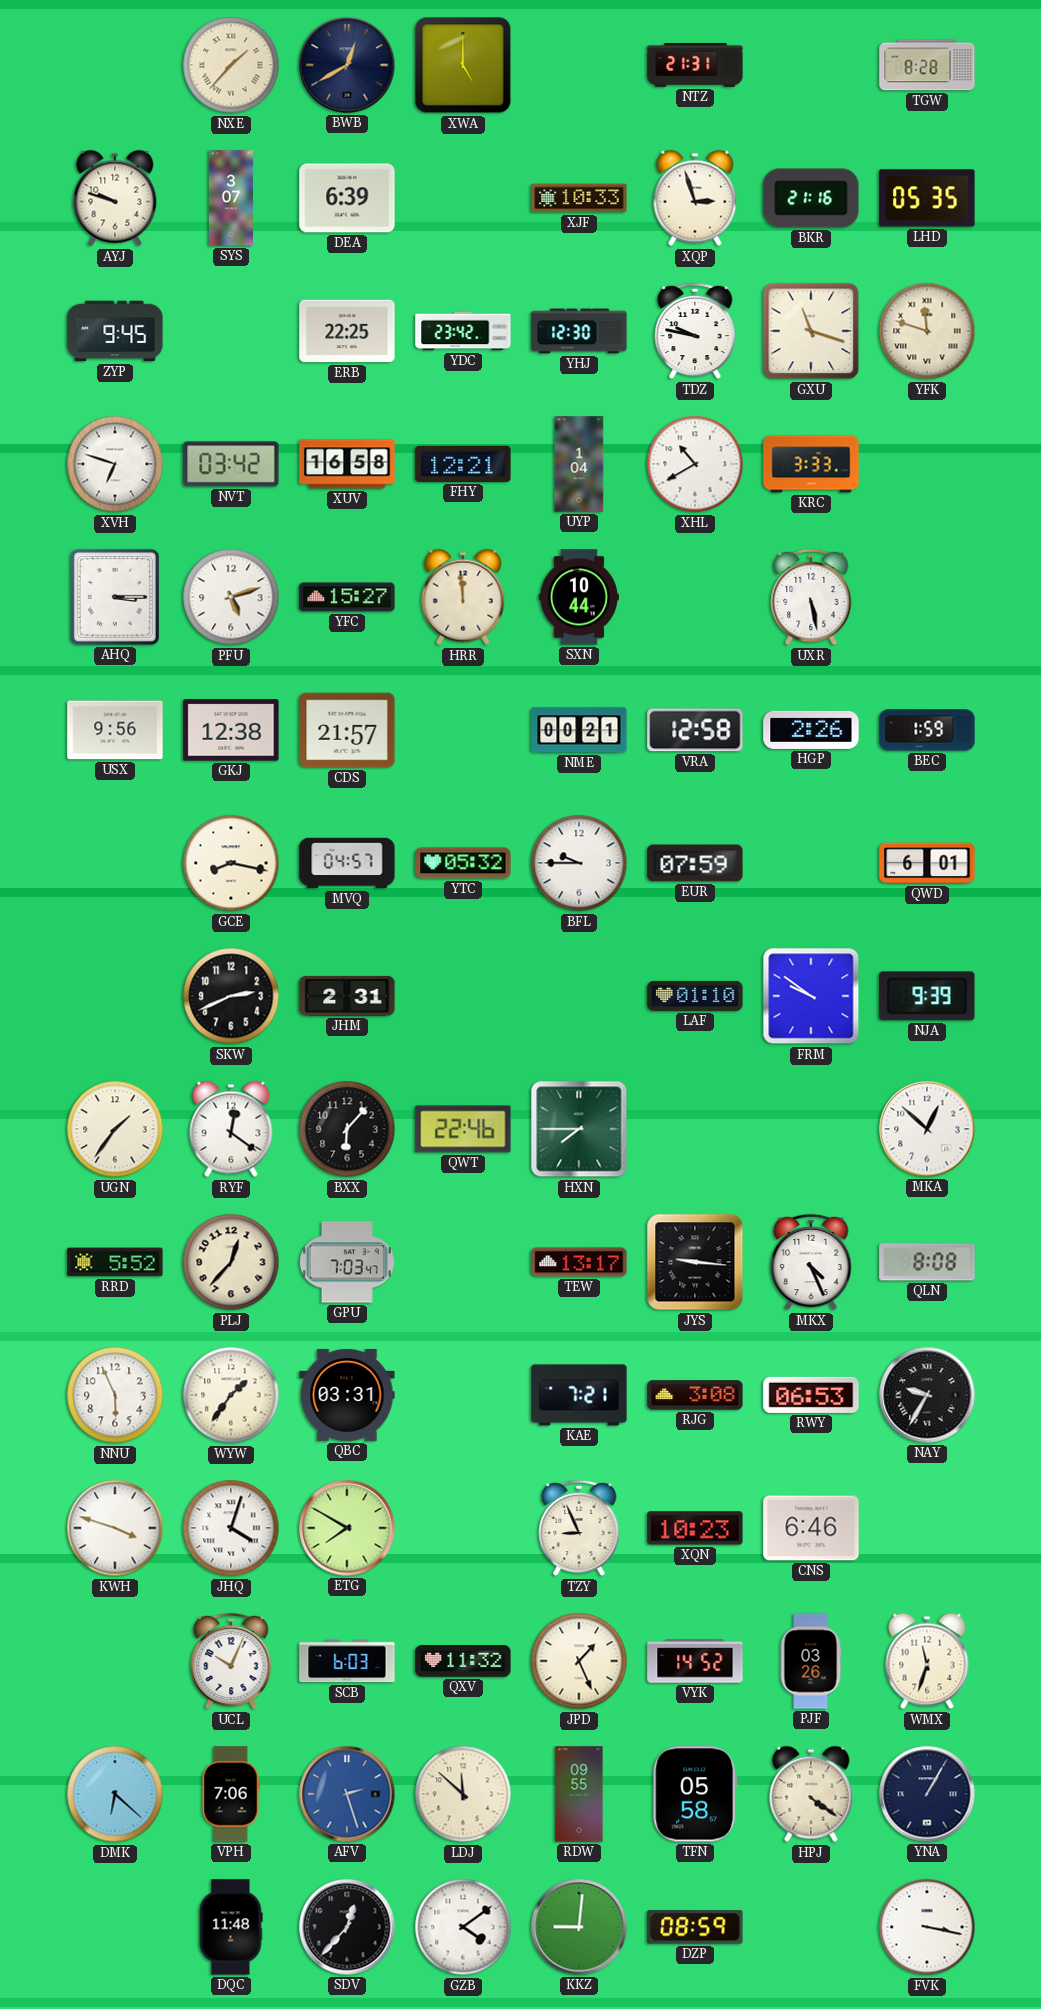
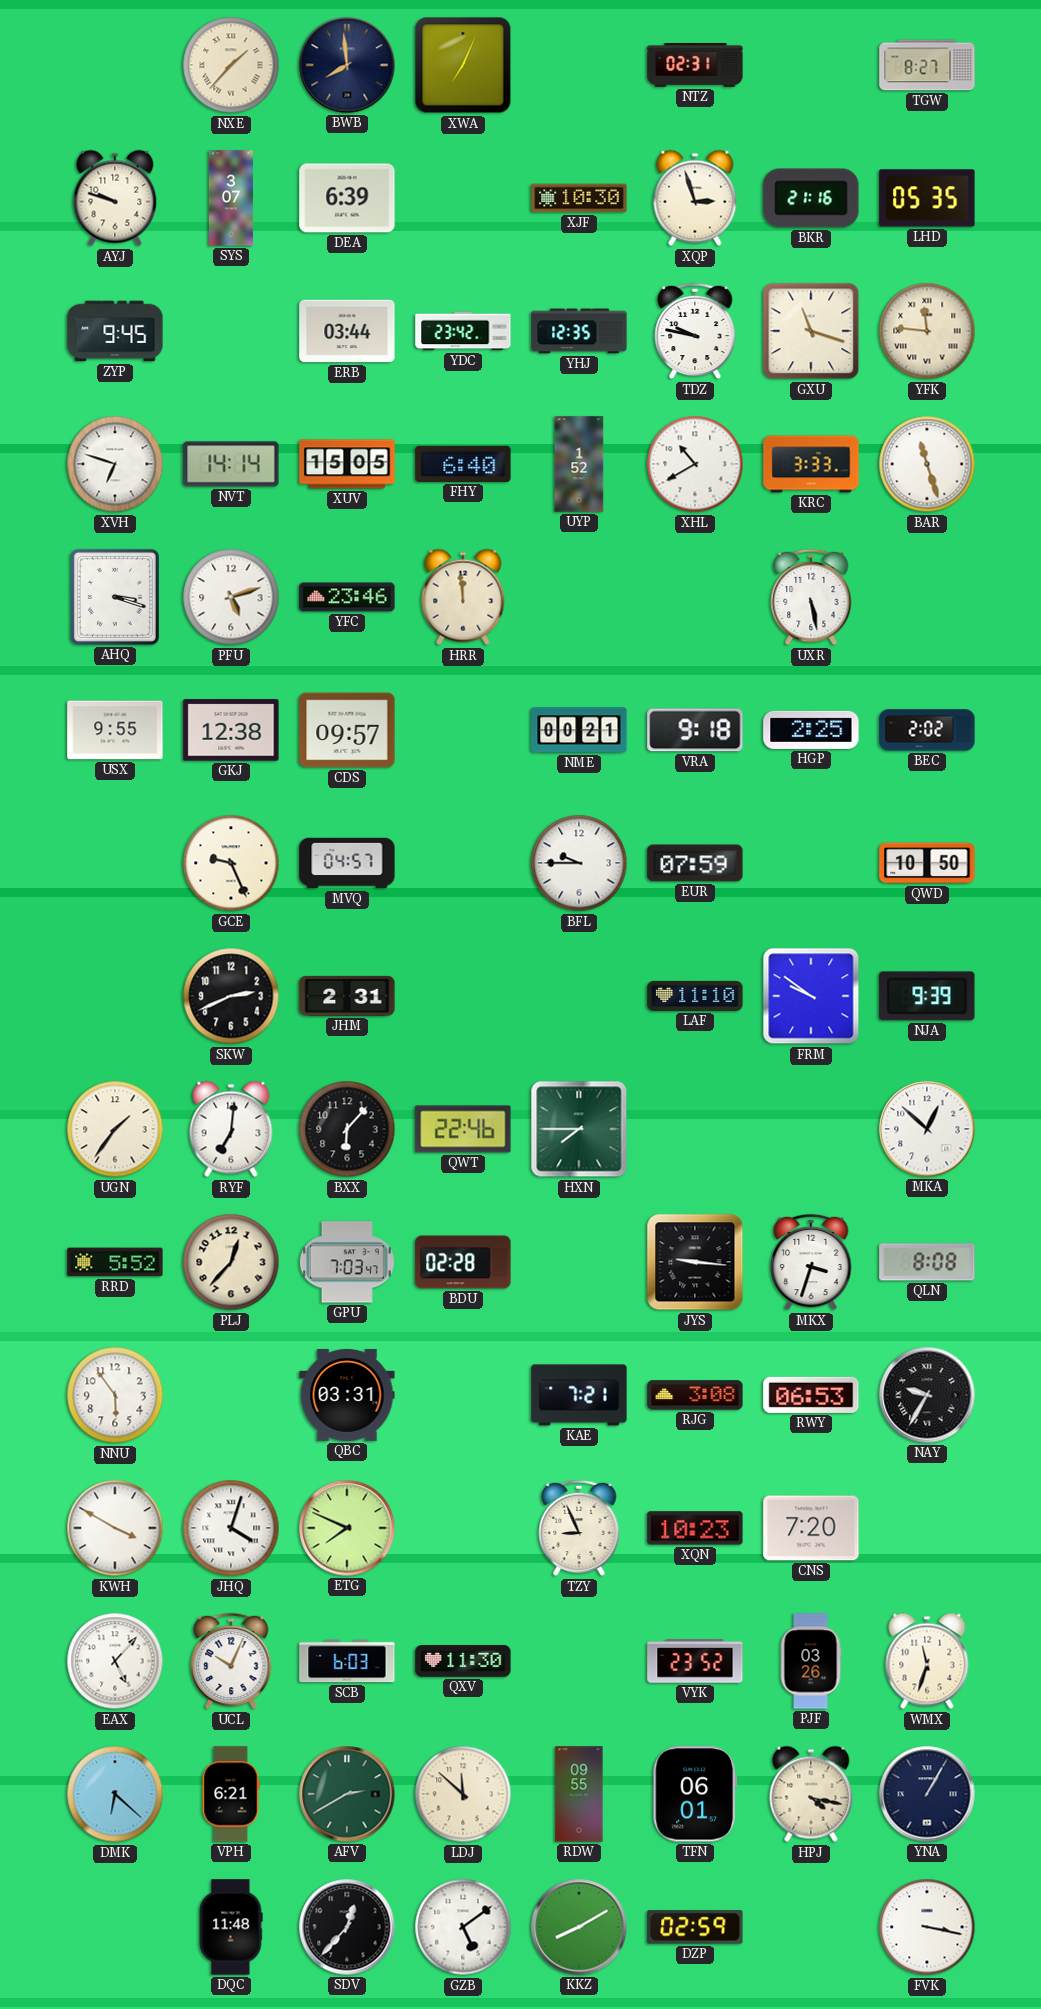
BWB: 12:40 -> 7:59
XWA: 5:00 -> 7:04
NTZ: 21:31 -> 02:31
TGW: 8:28 -> 8:27
XJF: 10:33 -> 10:30
ERB: 22:25 -> 03:44
YHJ: 12:30 -> 12:35
YFK: 11:48 -> 11:46
NVT: 03:42 -> 14:14
XUV: 16:58 -> 15:05
FHY: 12:21 -> 6:40
UYP: 1:04 -> 1:52
BAR: none -> 11:27
AHQ: 3:15 -> 3:18
YFC: 15:27 -> 23:46
SXN: 10:44 -> none
USX: 9:56 -> 9:55
CDS: 21:57 -> 09:57
VRA: 12:58 -> 9:18
HGP: 2:26 -> 2:25
BEC: 1:59 -> 2:02
GCE: 8:17 -> 9:26
YTC: 05:32 -> none
QWD: 6:01 -> 10:50
LAF: 01:10 -> 11:10
RYF: 12:21 -> 7:01
BDU: none -> 02:28
TEW: 13:17 -> none
MKX: 4:26 -> 3:33
NNU: 5:56 -> 5:54
WYW: 1:36 -> none
KWH: 3:48 -> 3:50
ETG: 7:50 -> 7:49
CNS: 6:46 -> 7:20
EAX: none -> 5:07
QXV: 11:32 -> 11:30
JPD: 1:26 -> none
VYK: 14:52 -> 23:52
VPH: 7:06 -> 6:21
AFV: 2:27 -> 2:40
AFV dial: blue -> green
TFN: 05:58 -> 06:01
HPJ: 4:21 -> 4:17
GZB: 4:09 -> 5:09
KKZ: 9:01 -> 8:10
DZP: 08:59 -> 02:59
